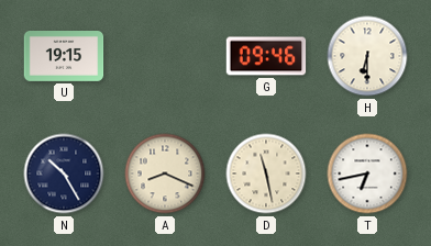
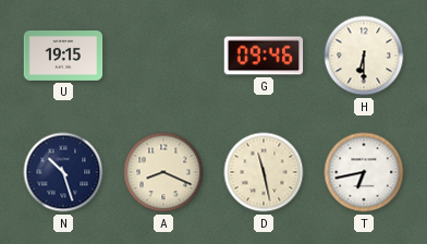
N: 10:25 -> 10:27
